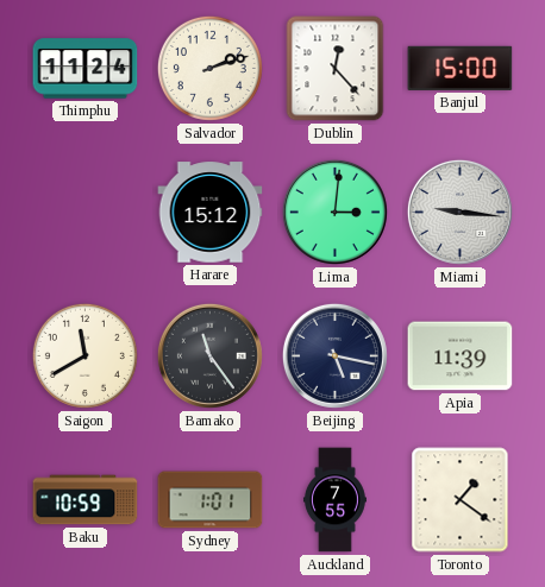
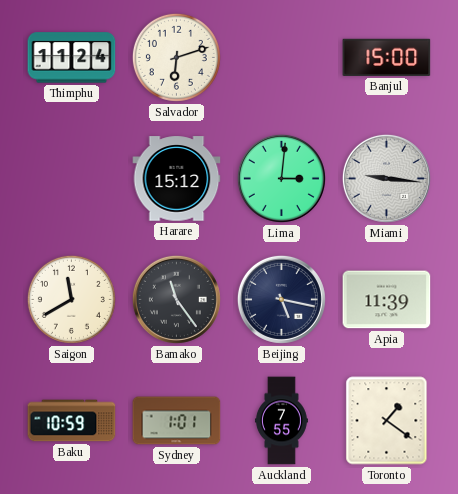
Salvador: 2:12 -> 6:12
Dublin: 12:23 -> none
